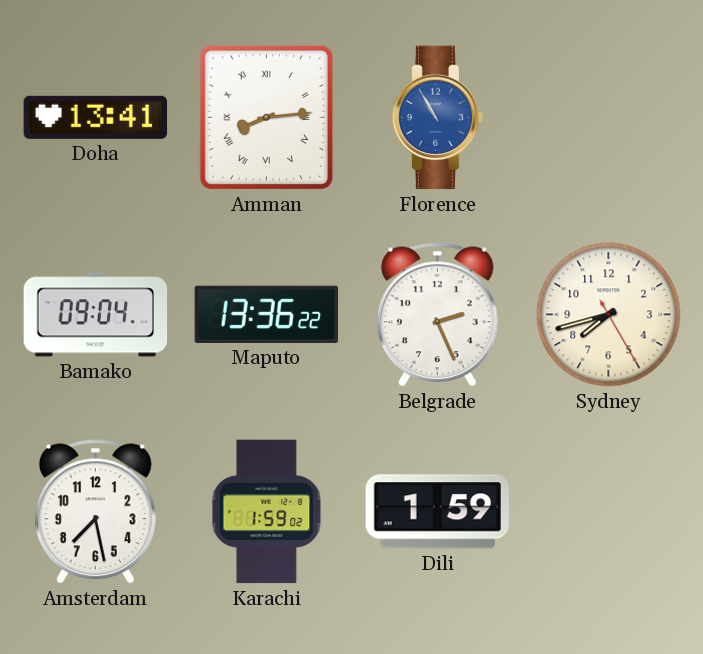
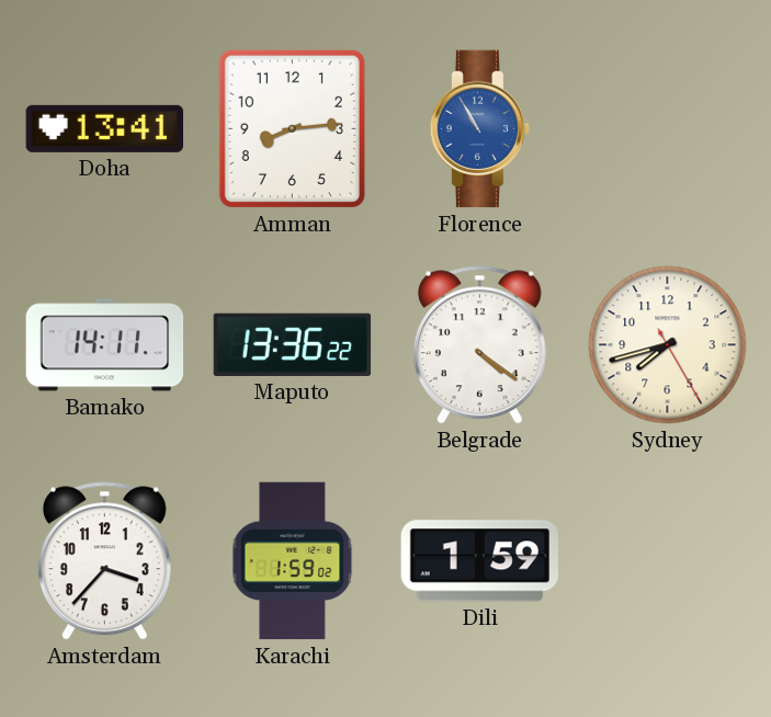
Amman numerals: Roman -> Arabic
Bamako: 09:04 -> 14:11
Belgrade: 2:26 -> 4:21
Amsterdam: 7:28 -> 3:37
